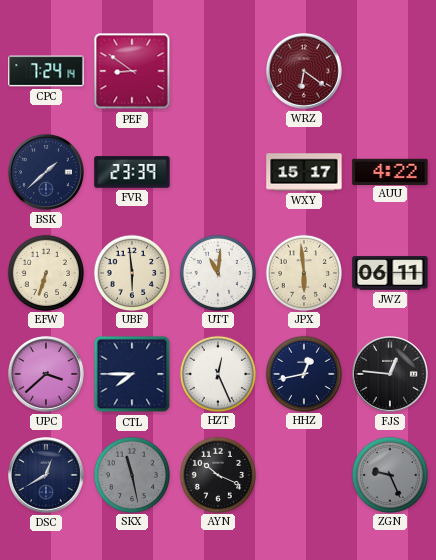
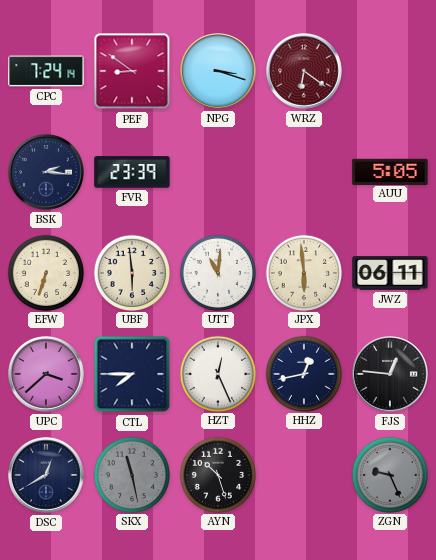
NPG: none -> 3:18
BSK: 1:38 -> 2:16
WXY: 15:17 -> none
AUU: 4:22 -> 5:05
AYN: 10:19 -> 10:27
